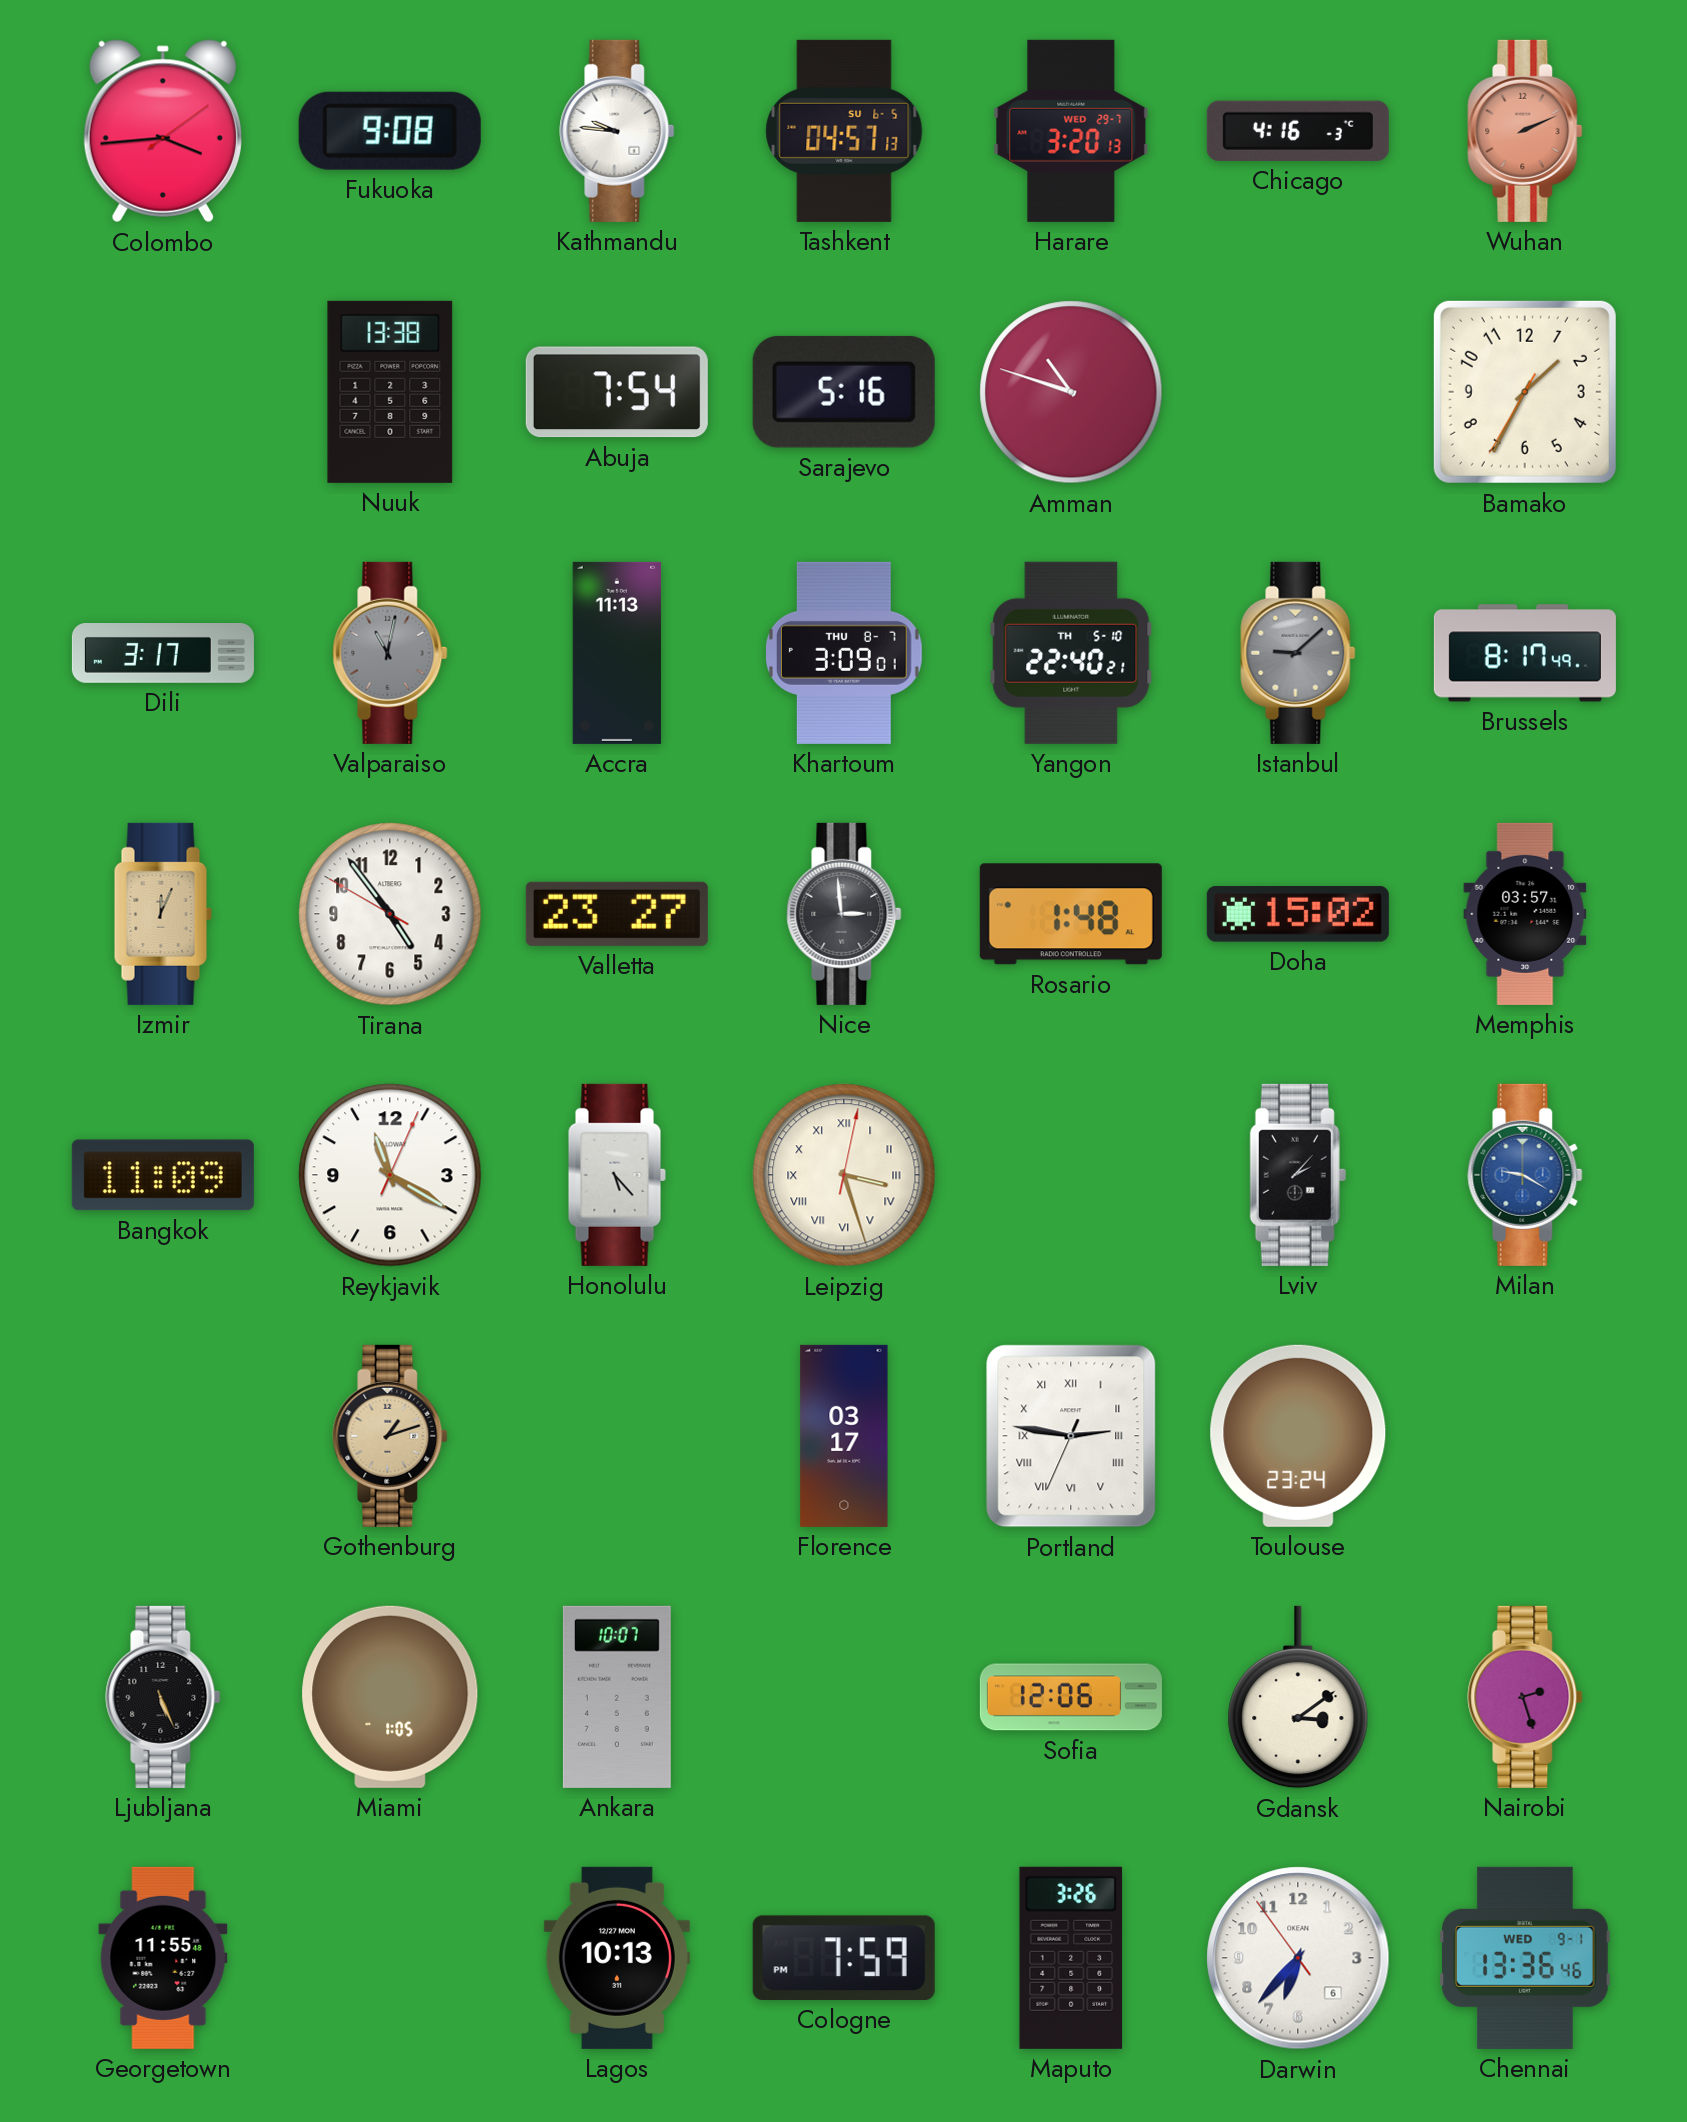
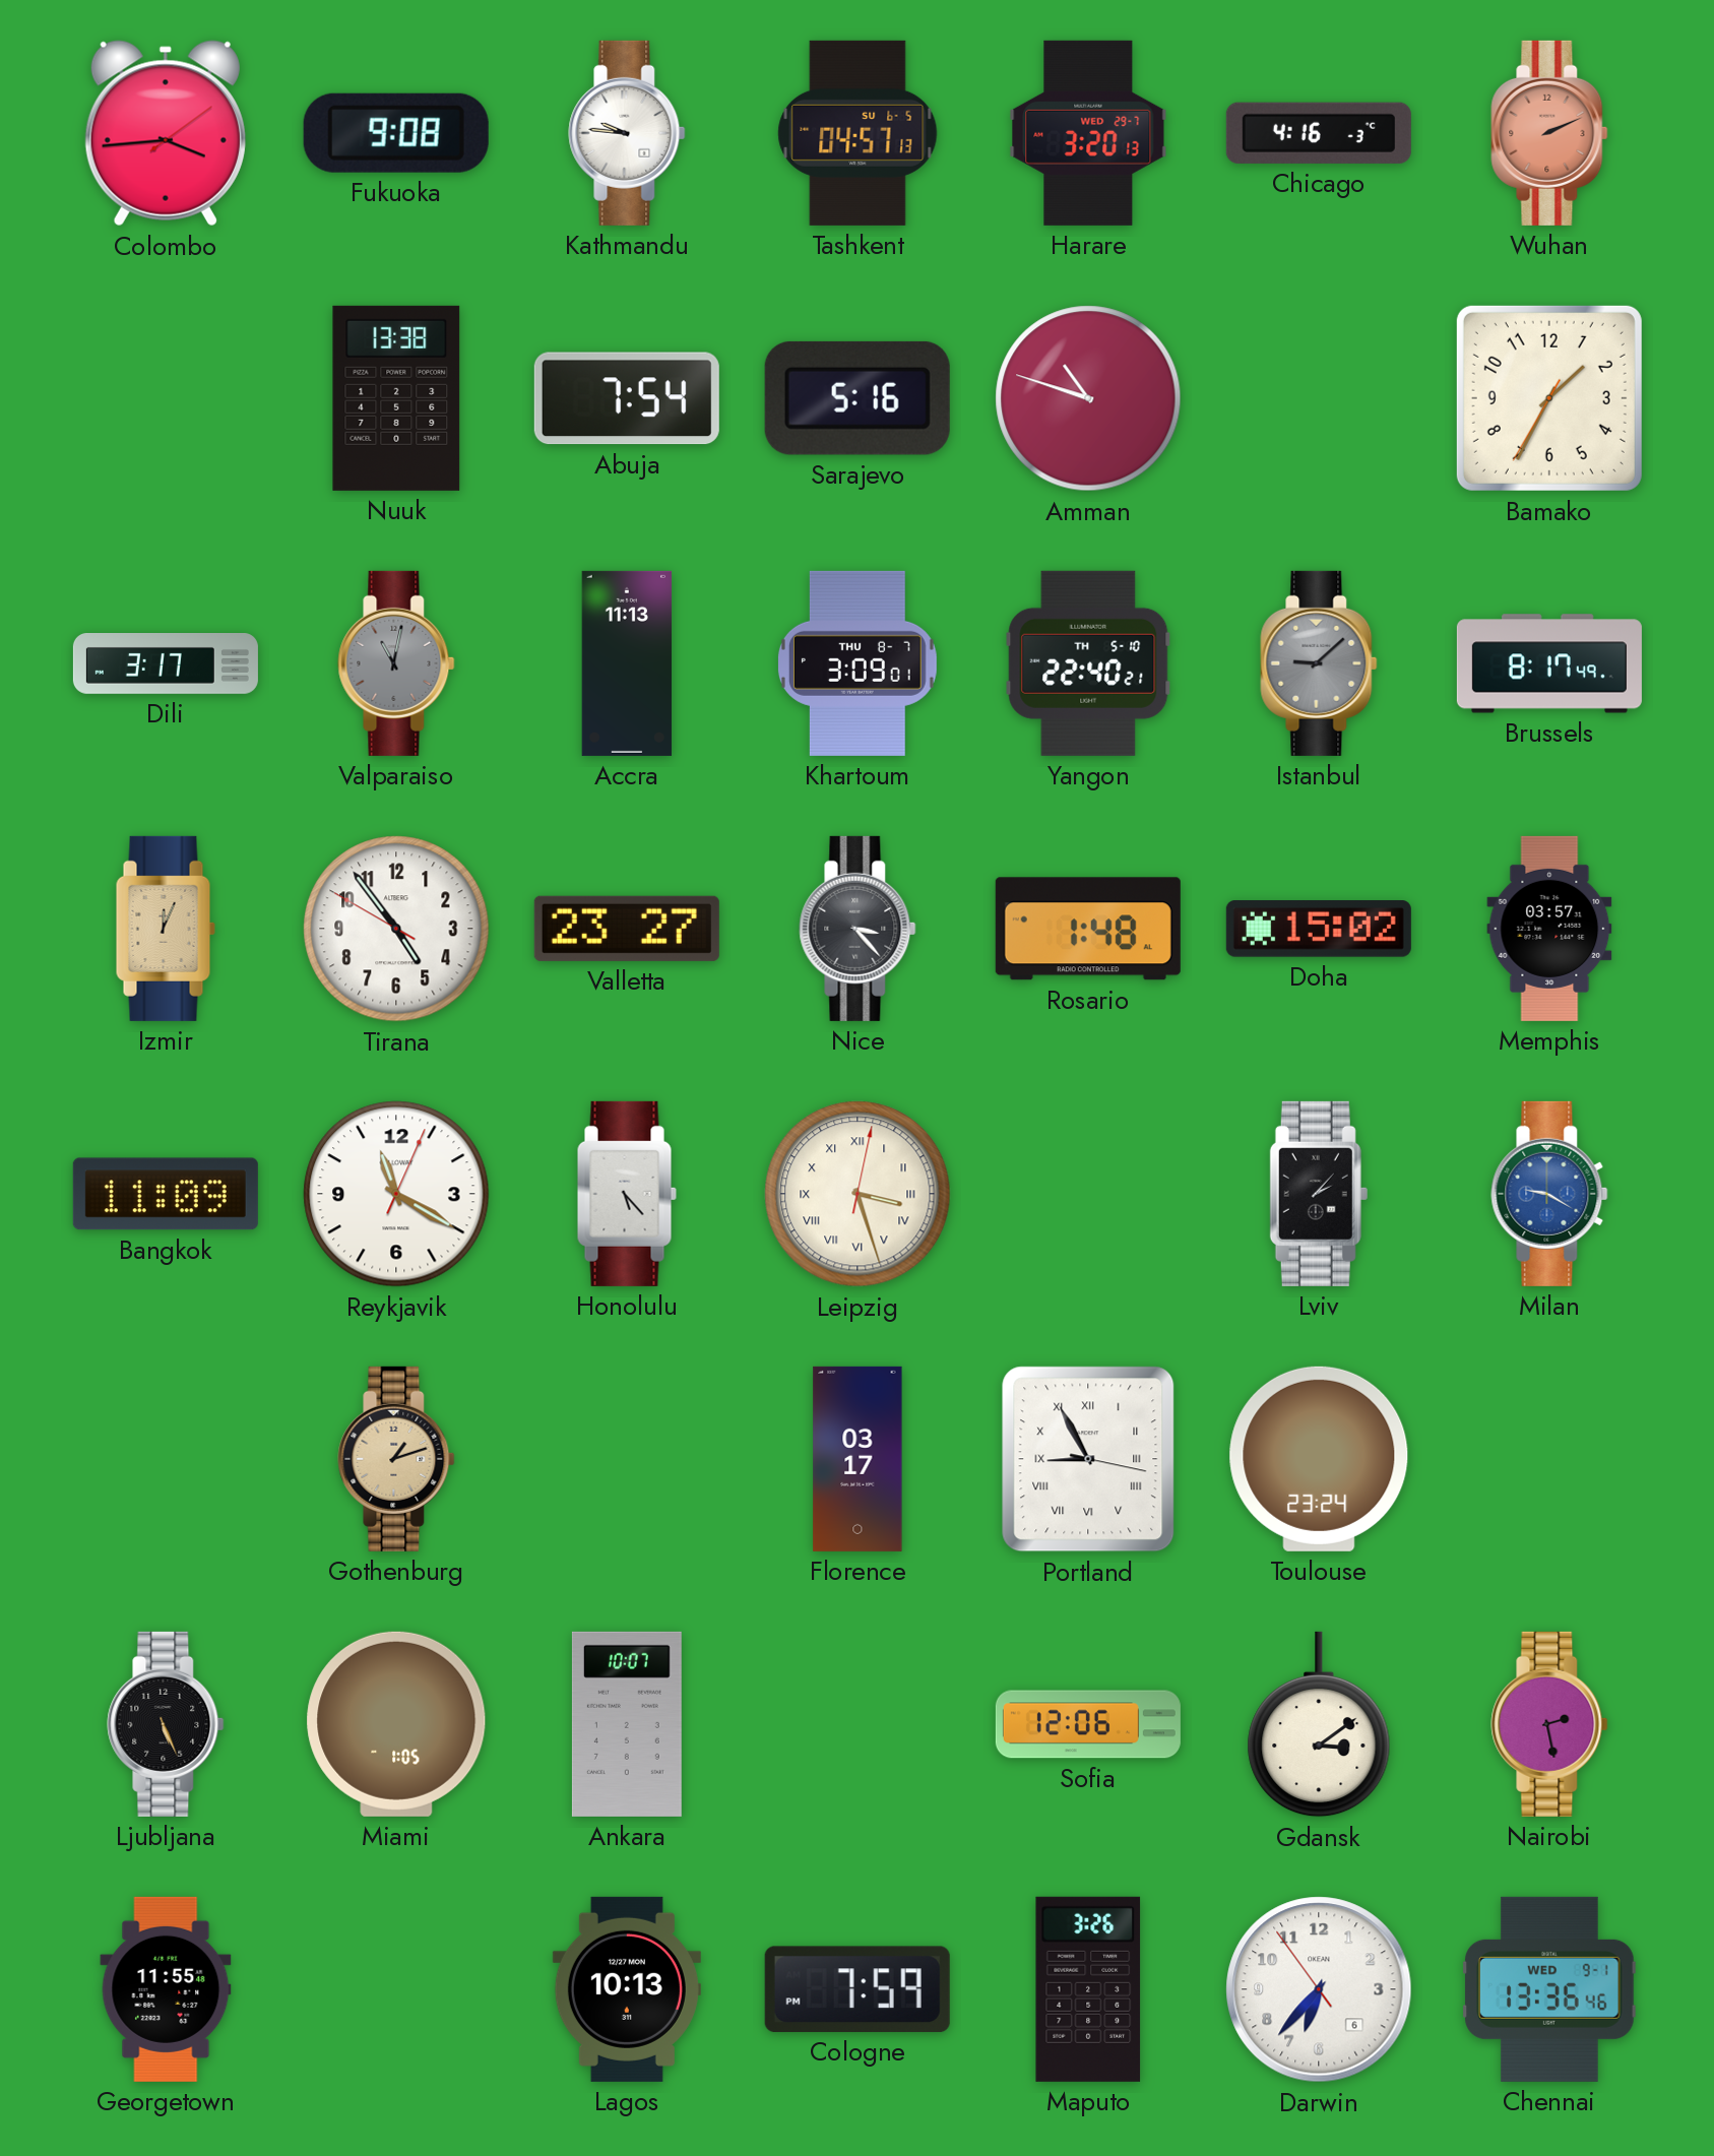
Nice: 2:59 -> 3:23
Portland: 2:46 -> 8:55
Nairobi: 2:27 -> 2:28
